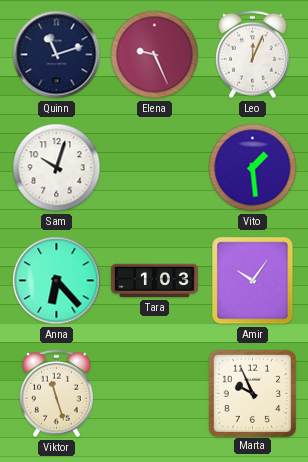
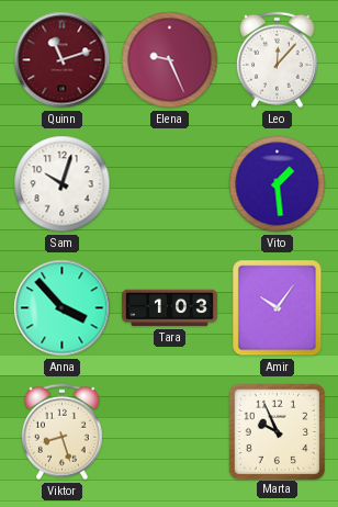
Quinn dial: navy -> burgundy
Leo: 12:04 -> 12:07
Anna: 6:23 -> 3:53
Viktor: 11:27 -> 8:27
